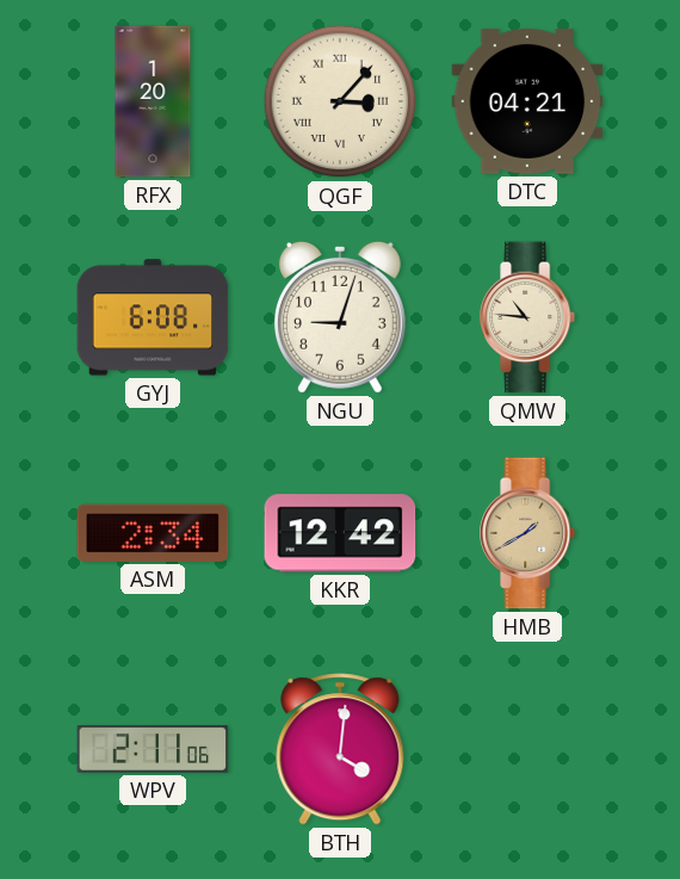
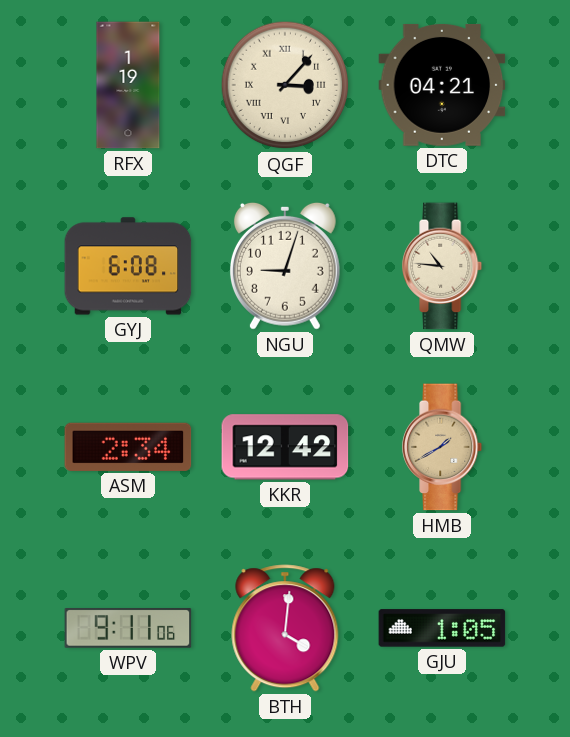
RFX: 1:20 -> 1:19
WPV: 2:11 -> 9:11
GJU: none -> 1:05
